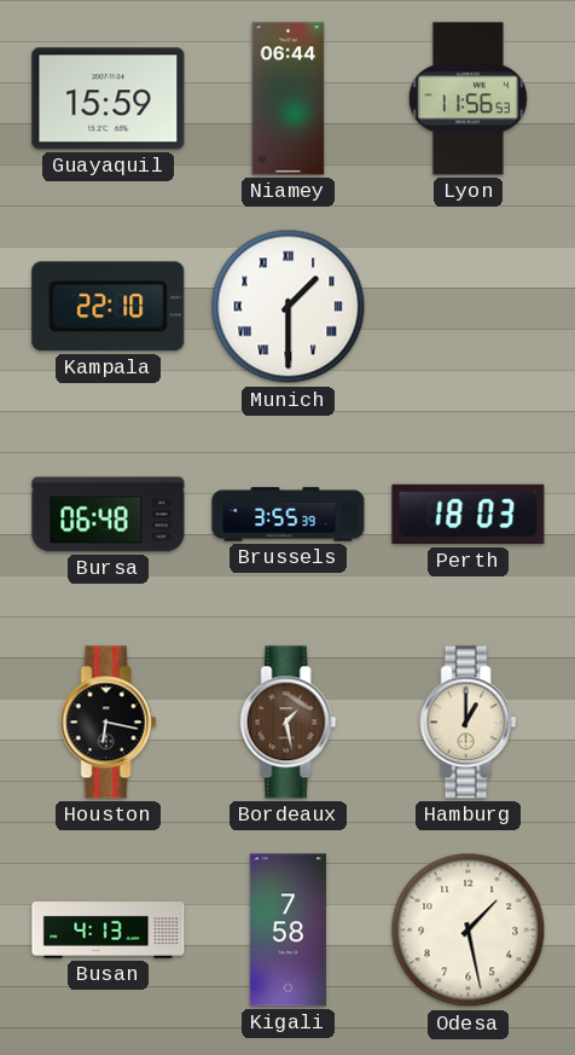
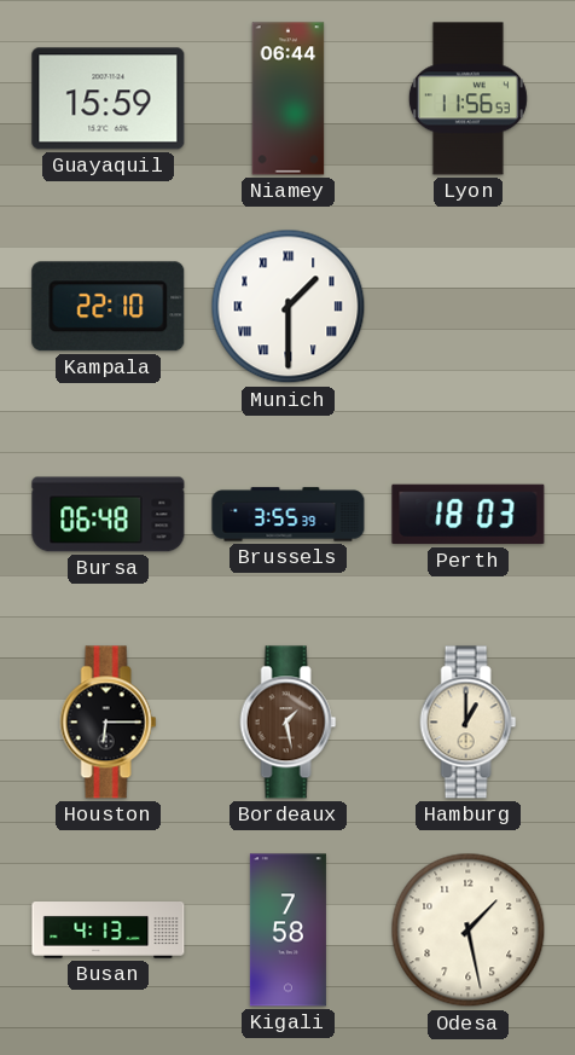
Houston: 6:17 -> 6:15
